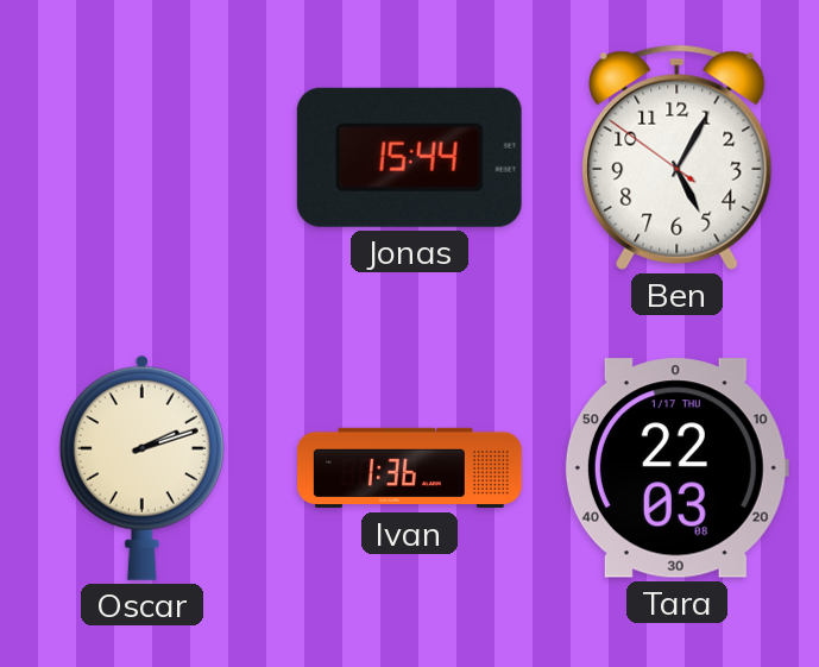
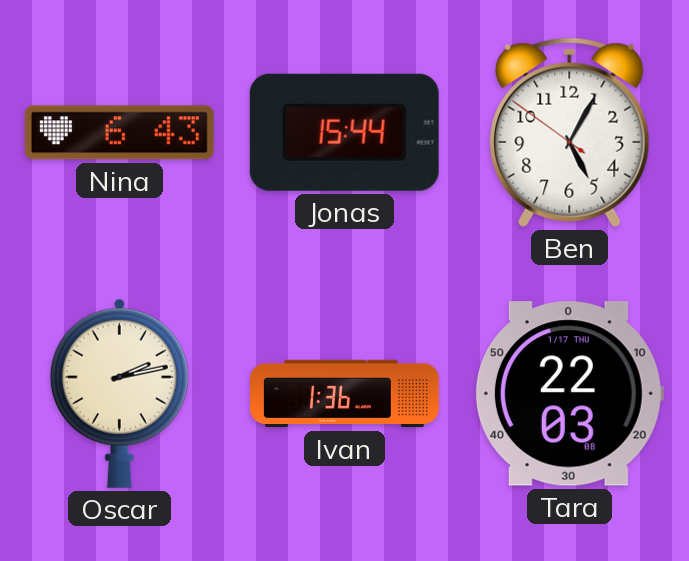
Nina: none -> 6:43
Oscar: 2:12 -> 2:13
